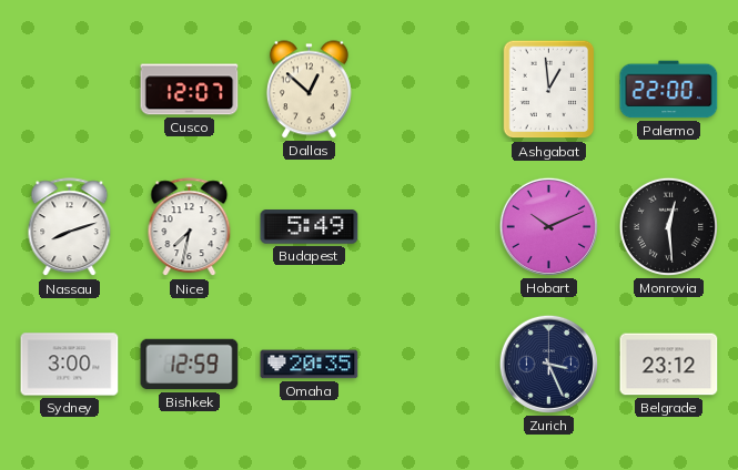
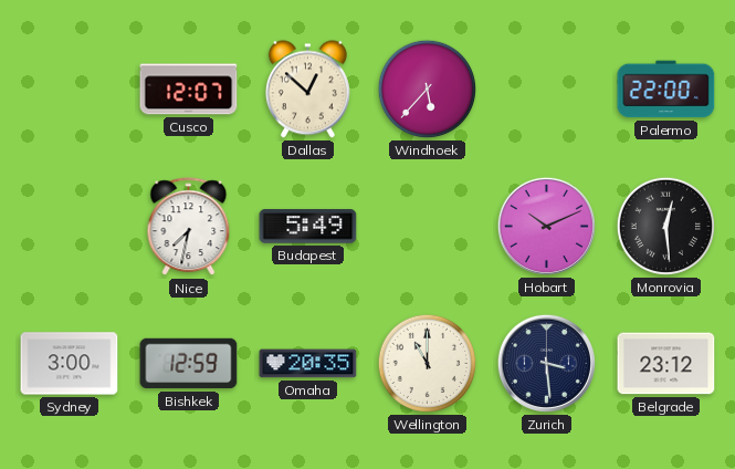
Windhoek: none -> 5:37
Ashgabat: 12:59 -> none
Nassau: 8:12 -> none
Wellington: none -> 11:00
Zurich: 3:26 -> 3:29
